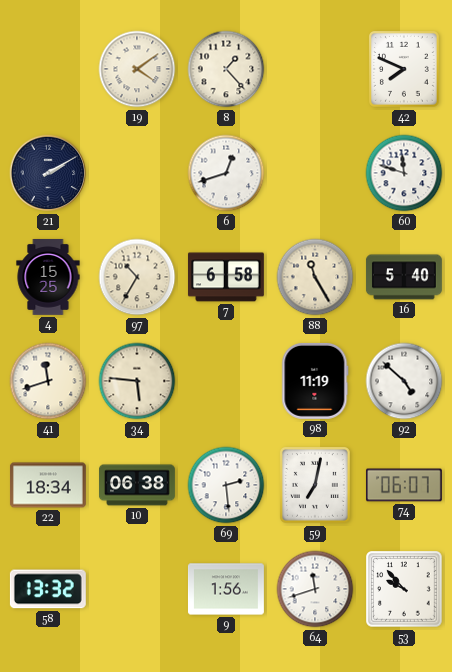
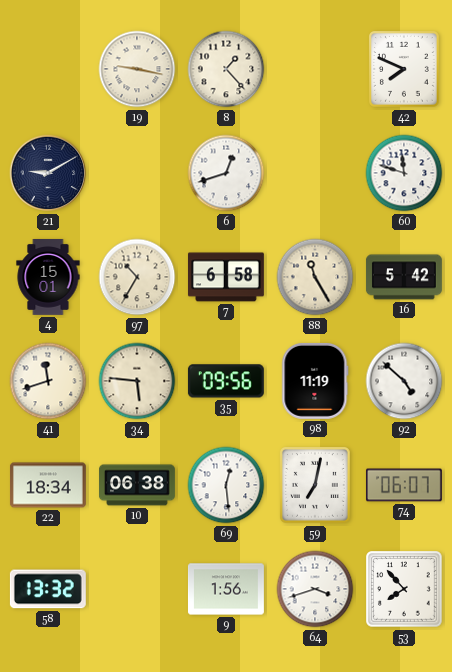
19: 4:09 -> 9:17
21: 2:10 -> 9:10
4: 15:25 -> 15:01
16: 5:40 -> 5:42
35: none -> 09:56
69: 2:29 -> 12:29
64: 11:42 -> 3:42
53: 9:53 -> 7:53
